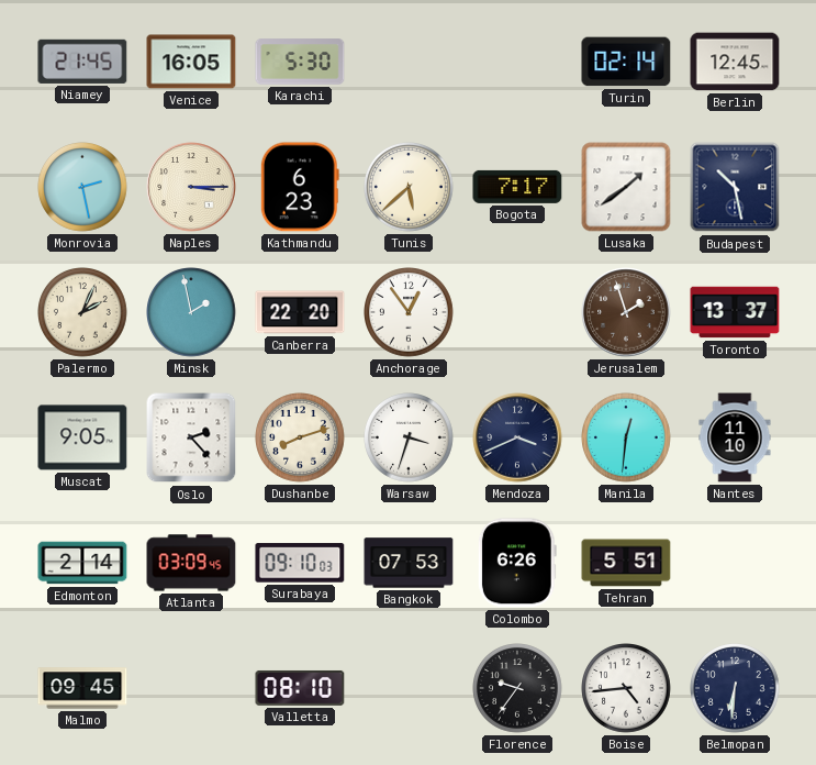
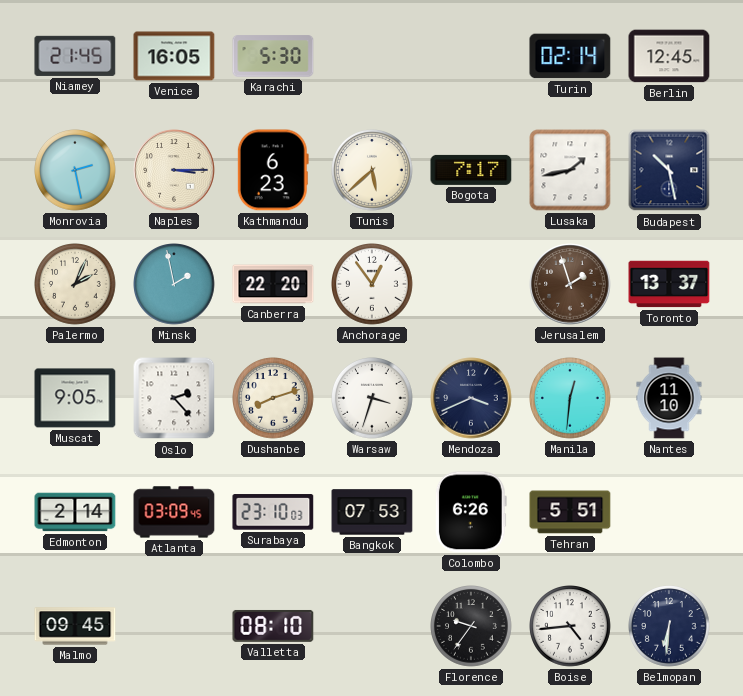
Lusaka: 1:39 -> 1:43
Surabaya: 09:10 -> 23:10
